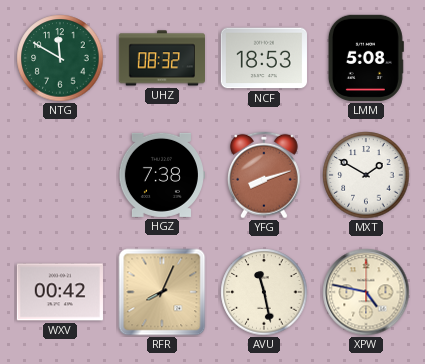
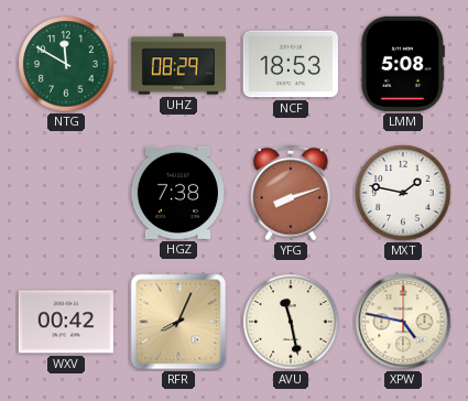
UHZ: 08:32 -> 08:29
MXT: 1:50 -> 1:47
